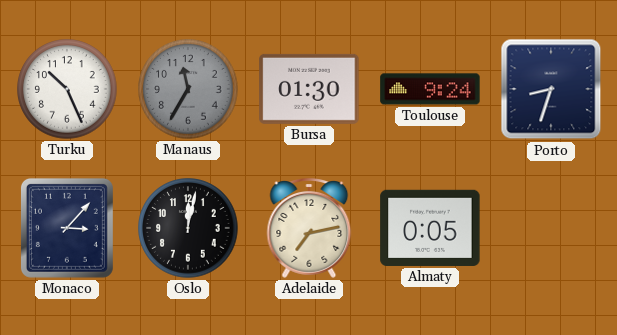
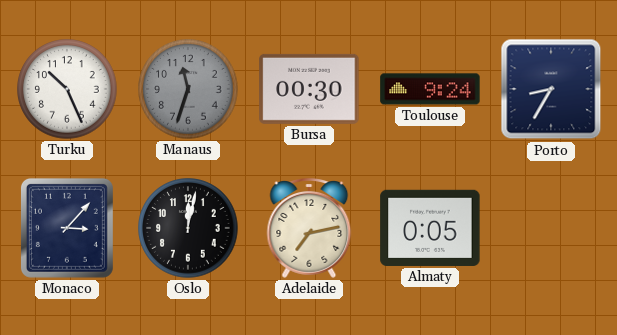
Manaus: 11:35 -> 11:33
Bursa: 01:30 -> 00:30
Porto: 8:33 -> 8:35
